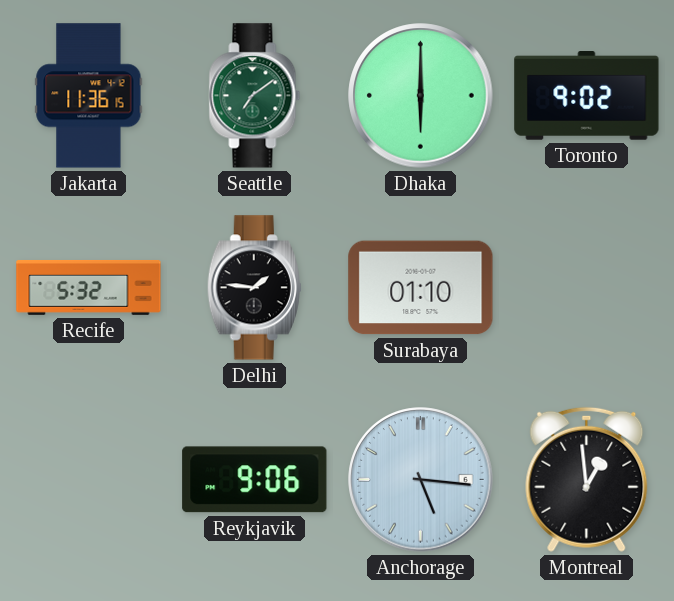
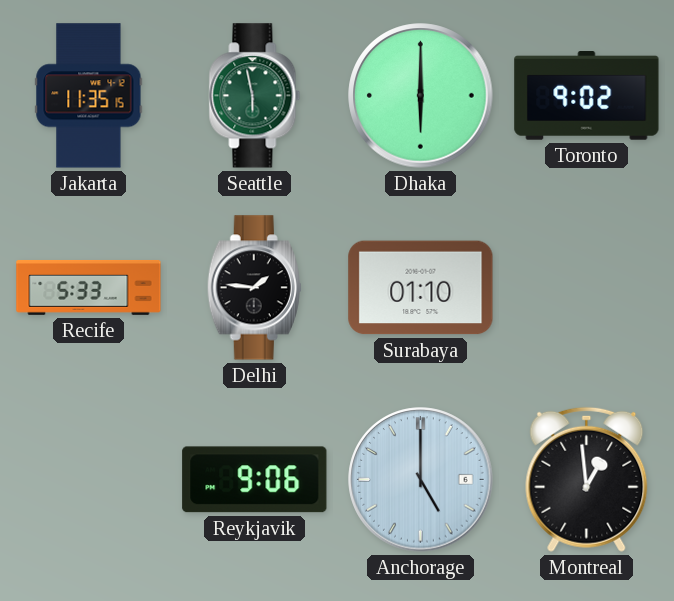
Jakarta: 11:36 -> 11:35
Seattle: 7:09 -> 5:58
Recife: 5:32 -> 5:33
Anchorage: 5:16 -> 5:00
